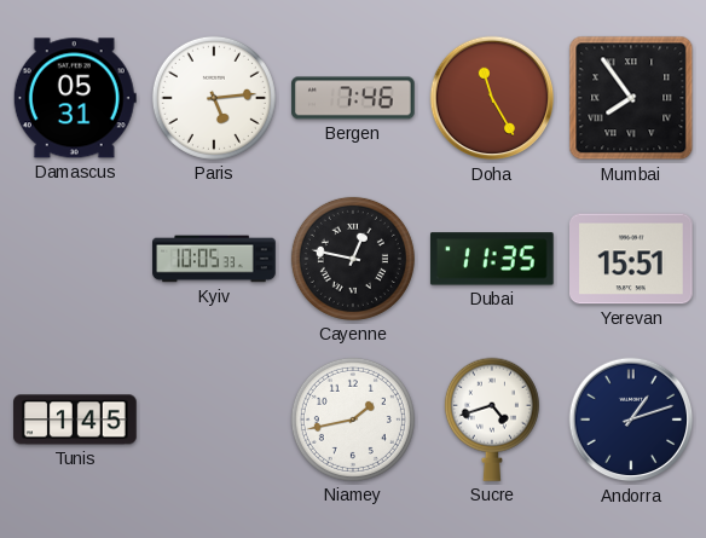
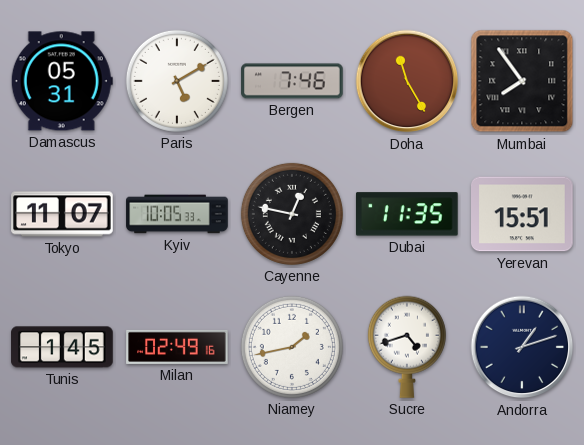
Paris: 5:14 -> 5:10
Tokyo: none -> 11:07
Milan: none -> 02:49
